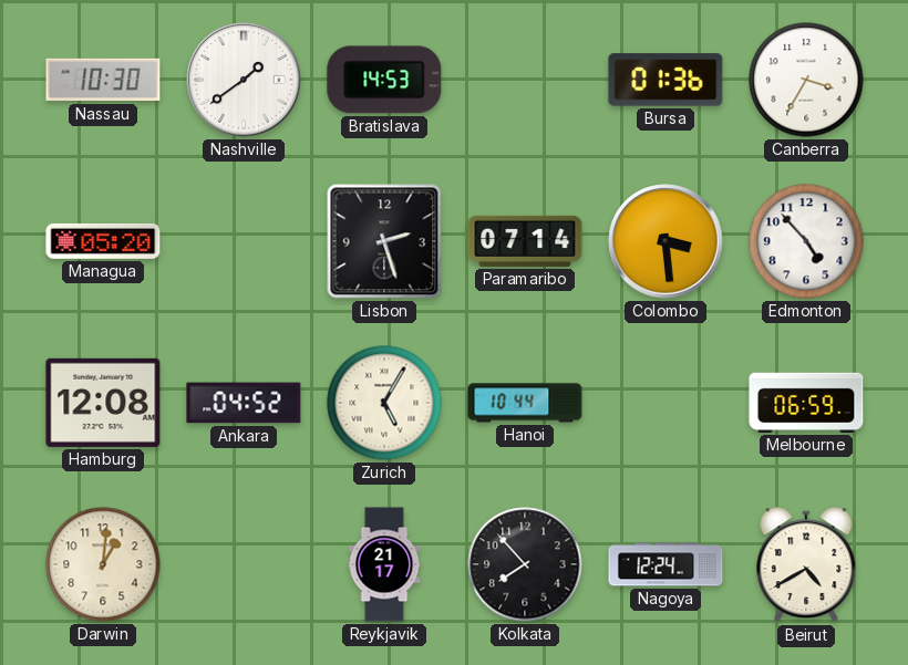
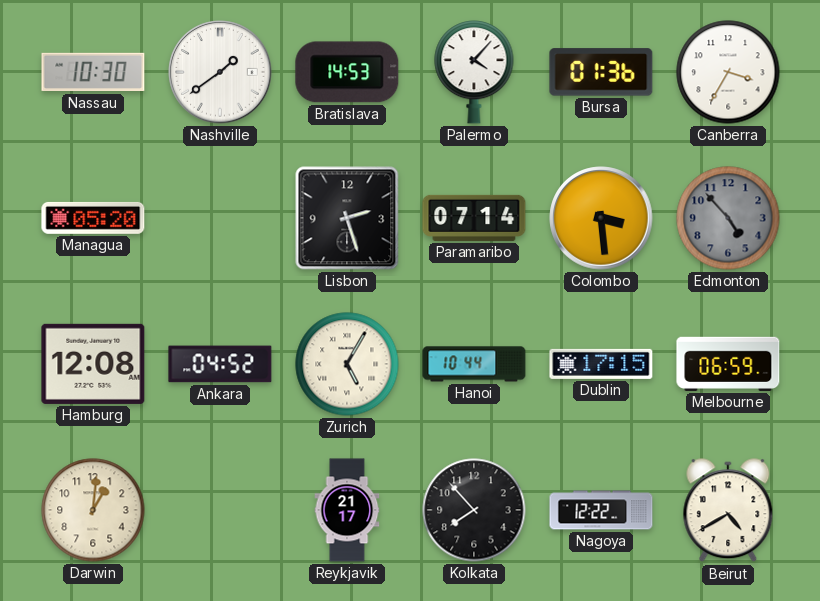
Palermo: none -> 4:07
Edmonton dial: white -> grey
Dublin: none -> 17:15
Nagoya: 12:24 -> 12:22
